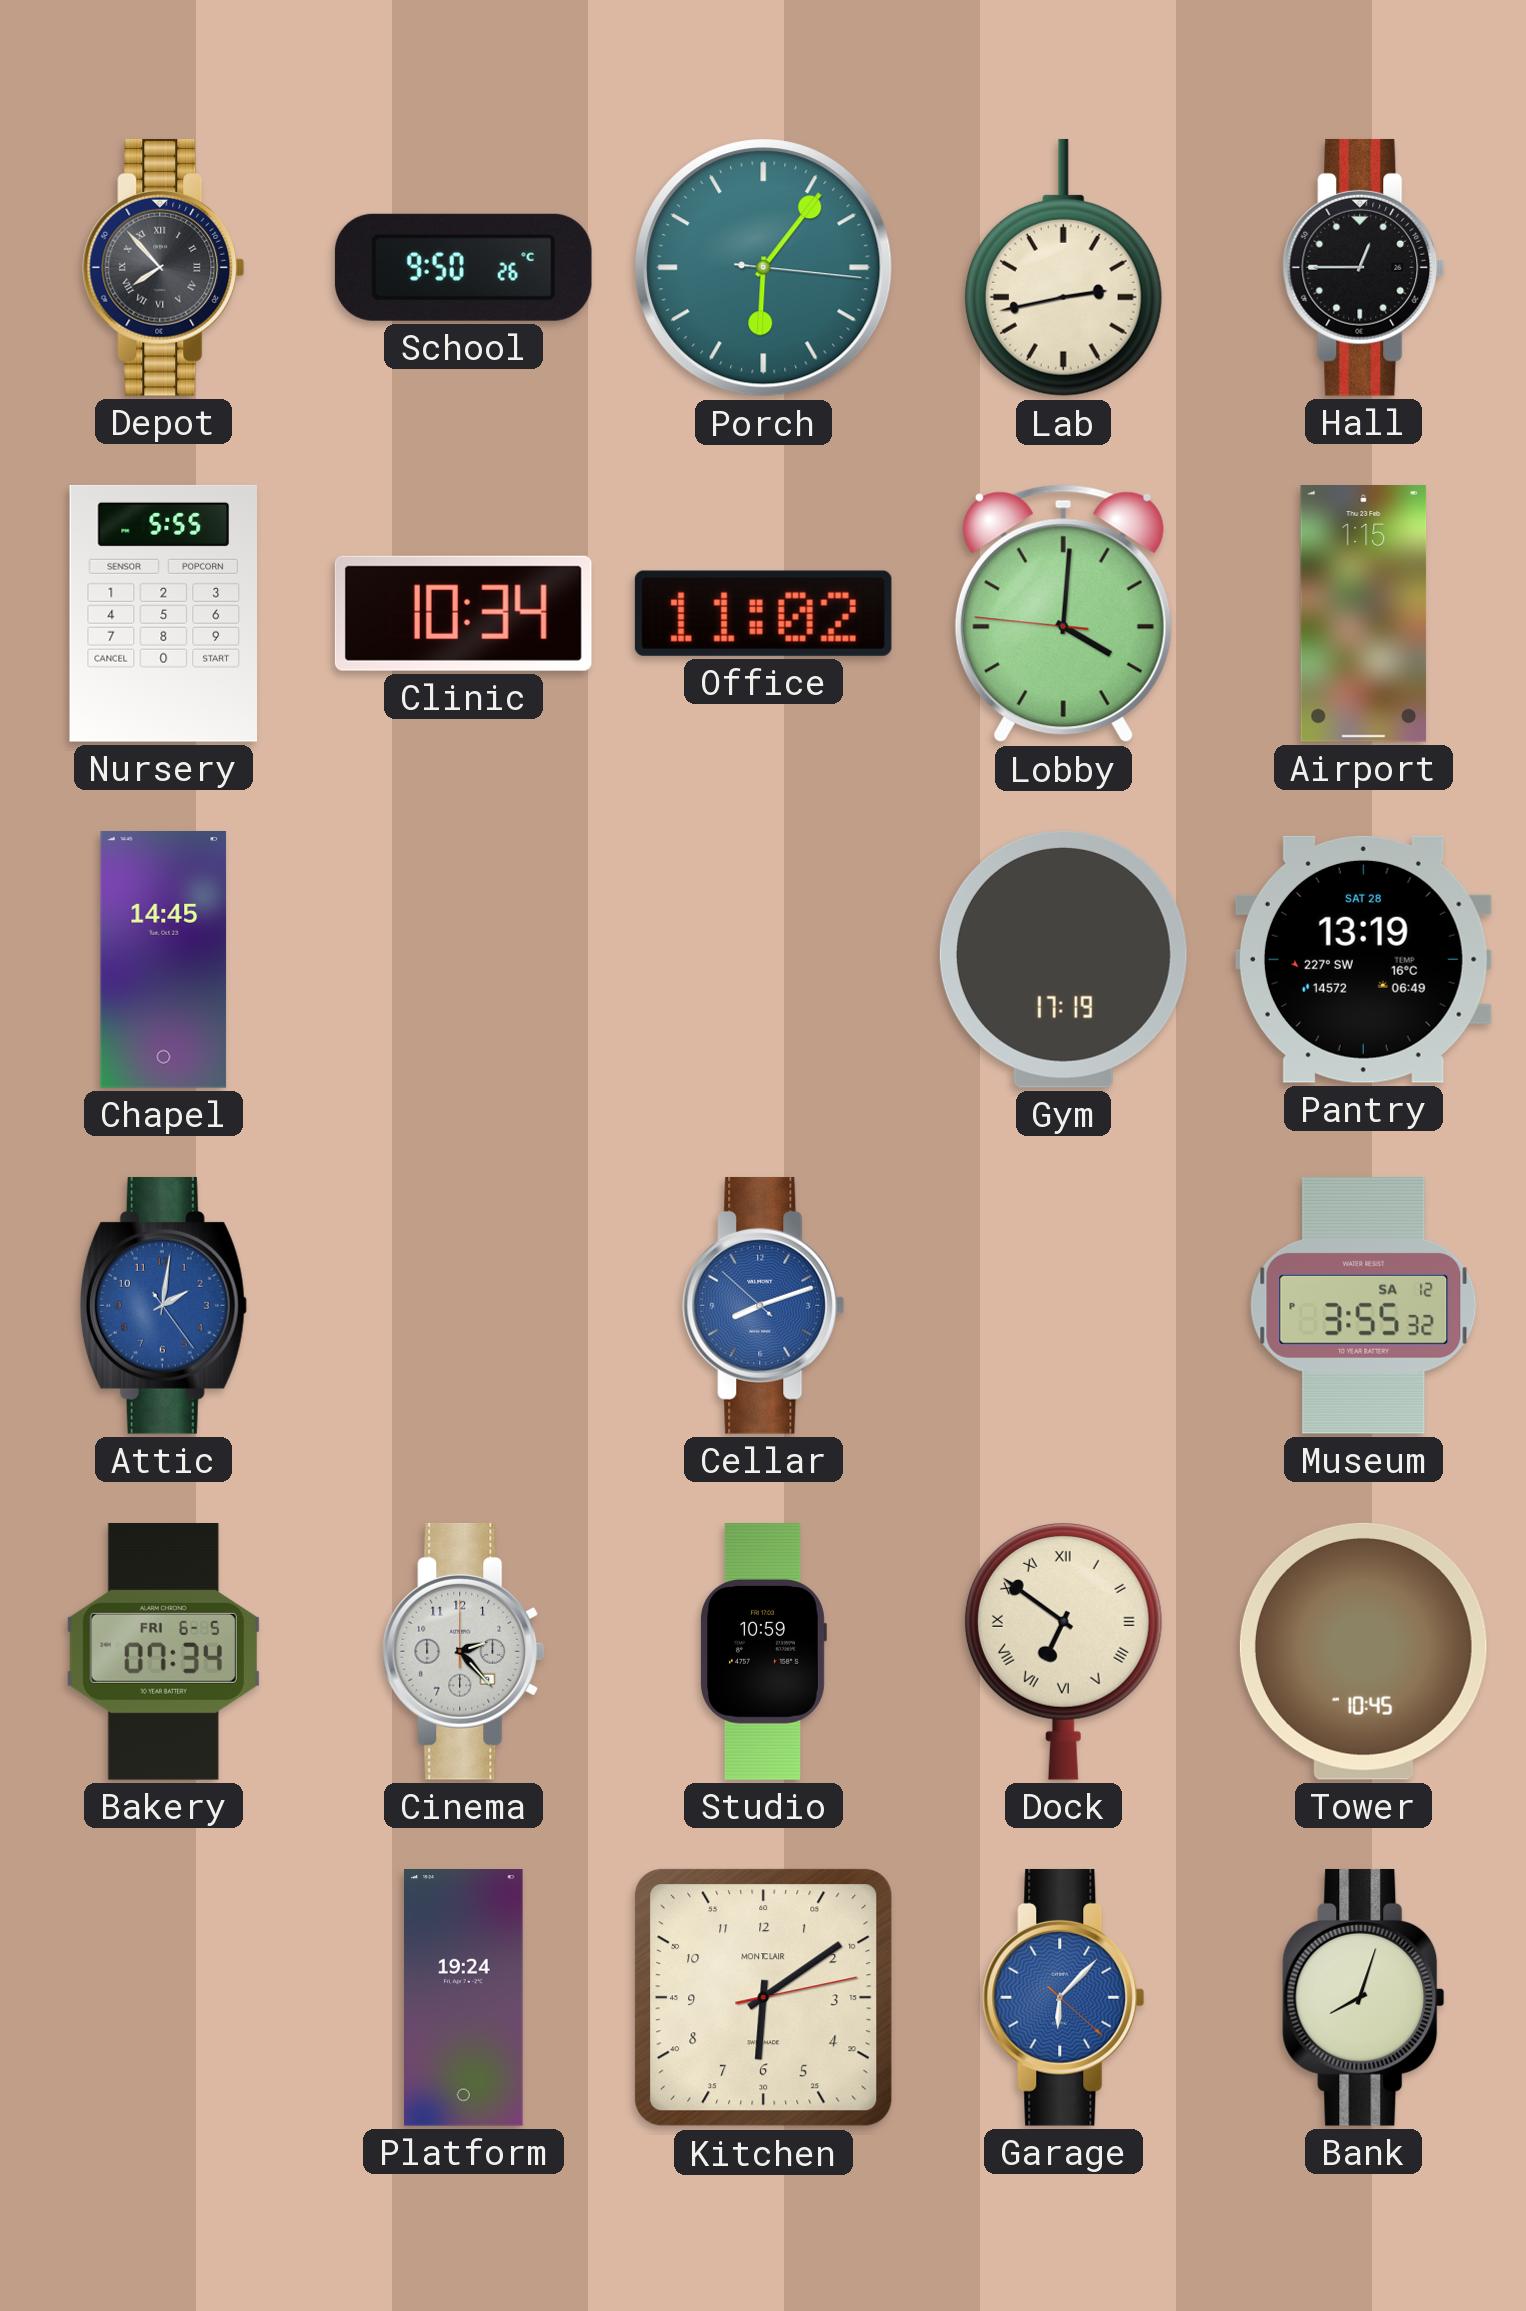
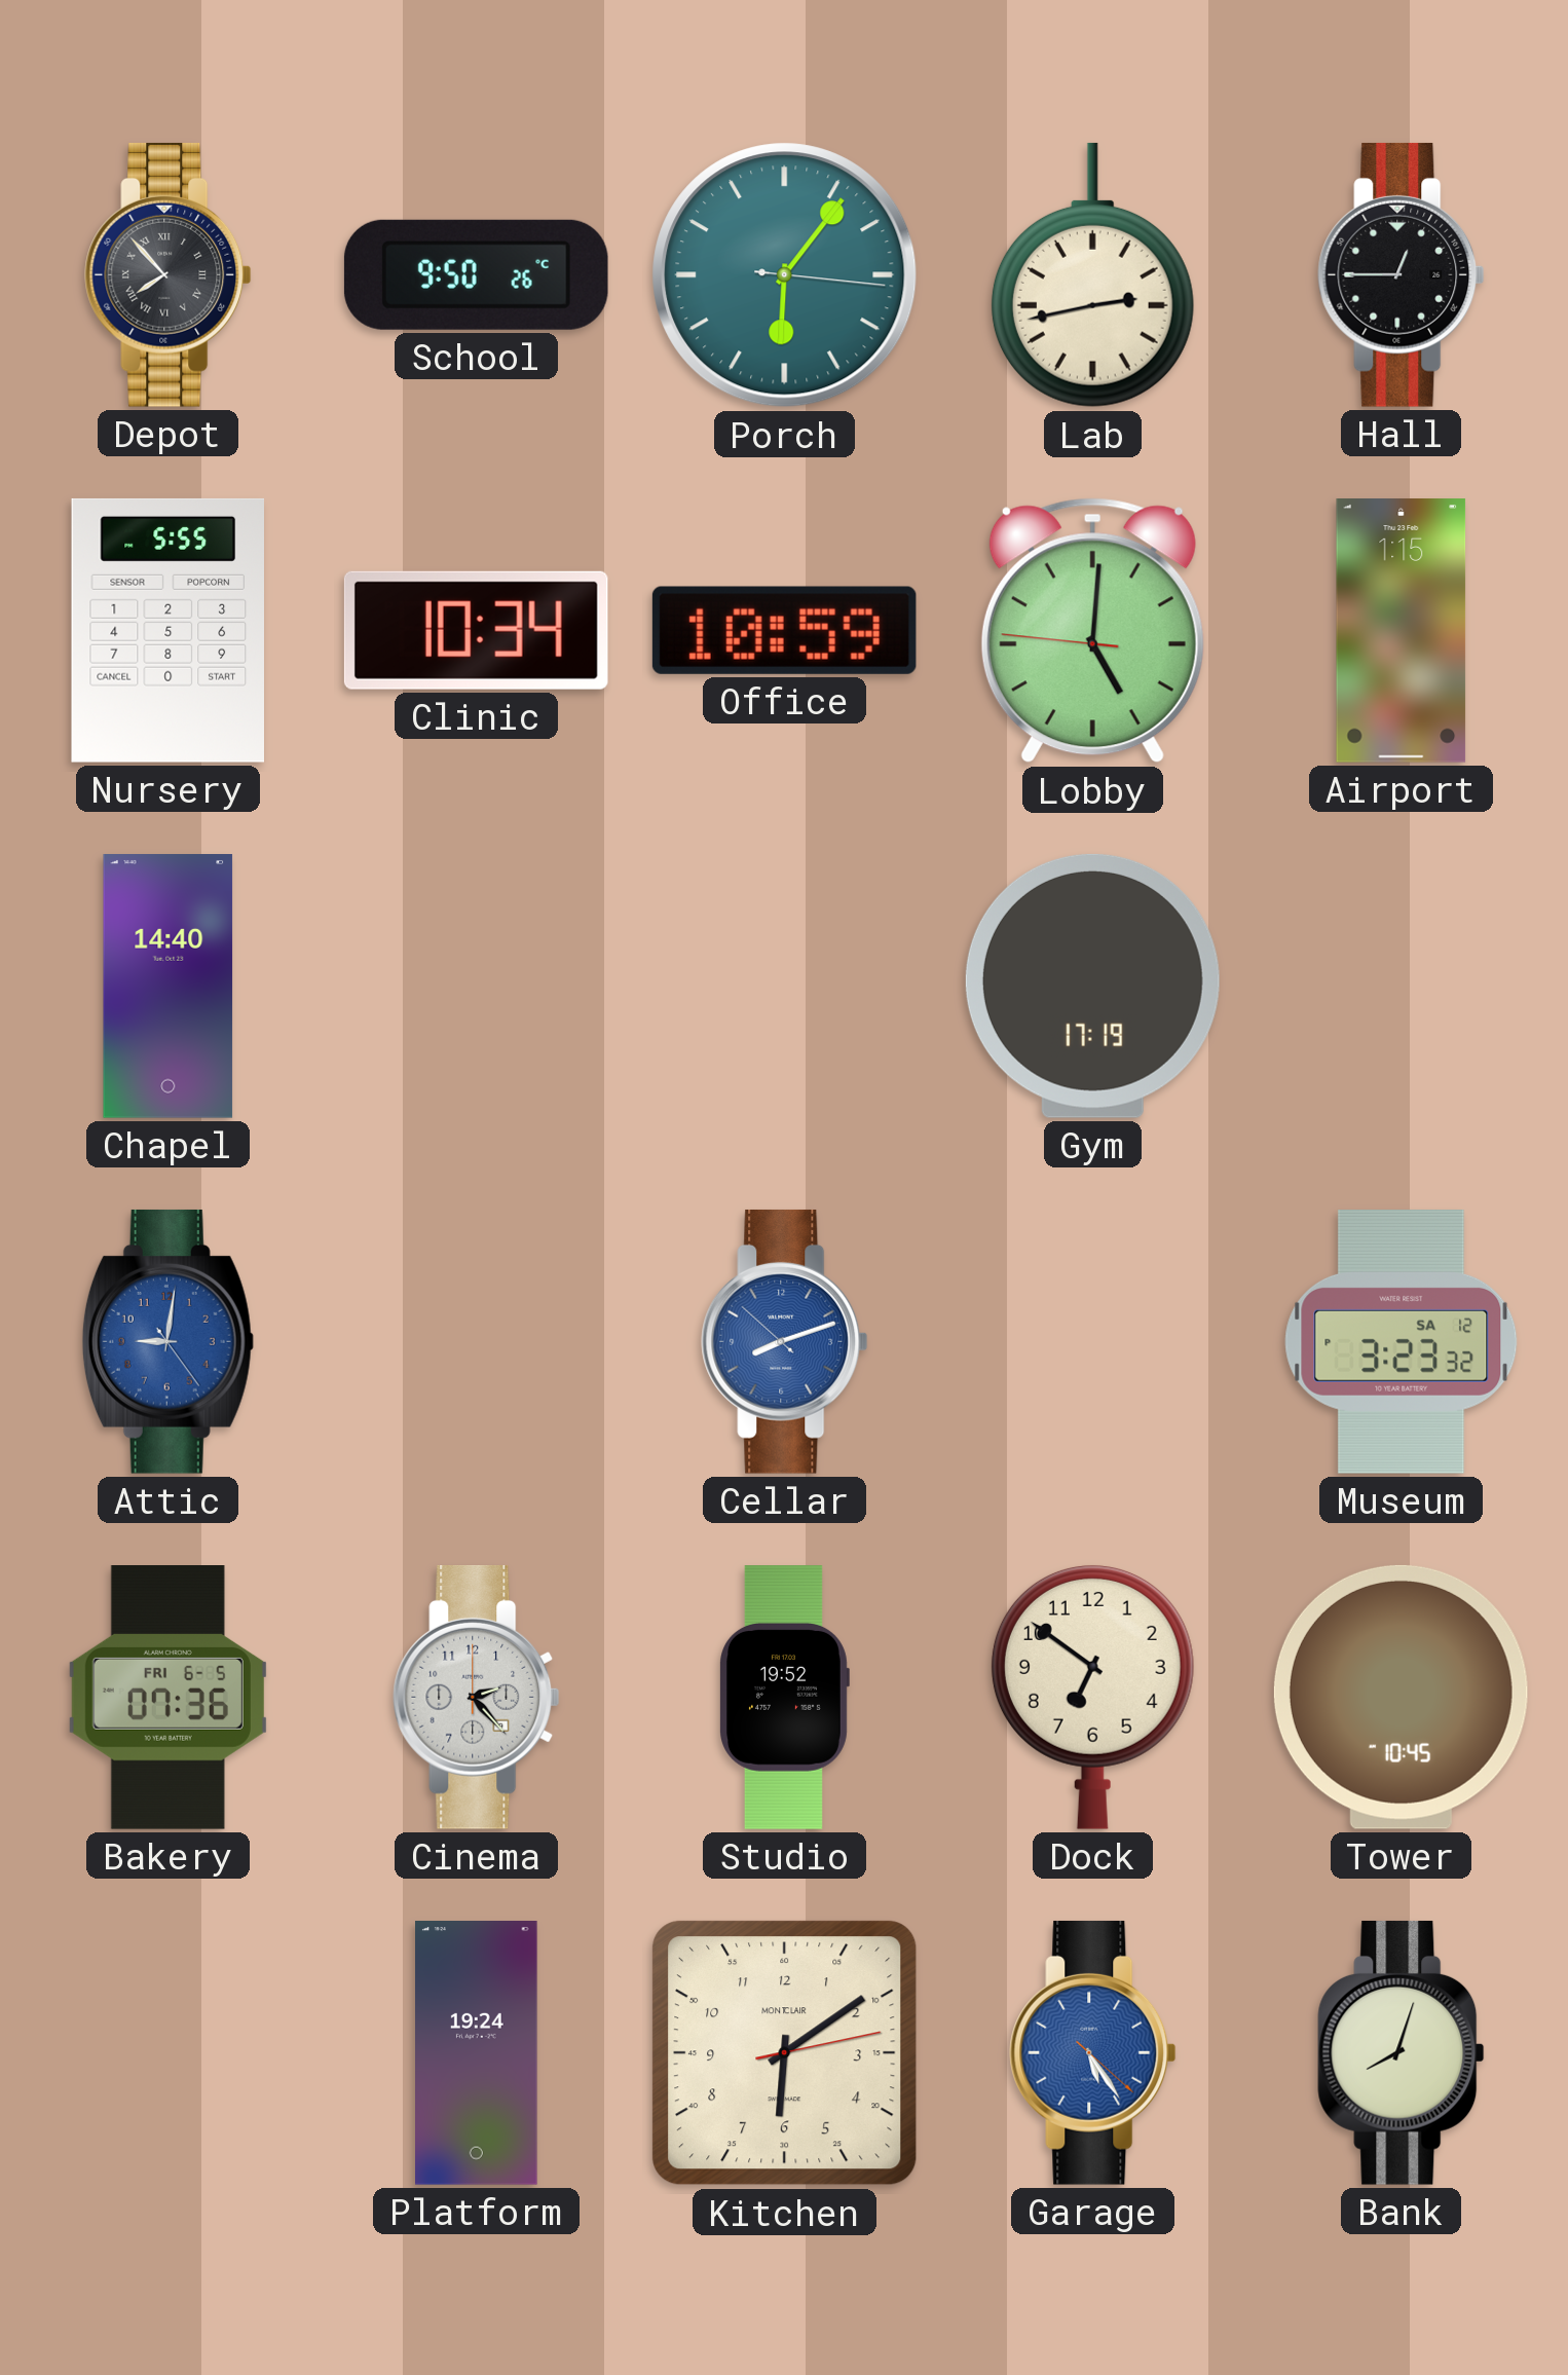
Office: 11:02 -> 10:59
Lobby: 4:00 -> 5:00
Chapel: 14:45 -> 14:40
Pantry: 13:19 -> none
Attic: 2:01 -> 9:01
Museum: 3:55 -> 3:23
Bakery: 07:34 -> 07:36
Studio: 10:59 -> 19:52
Dock numerals: Roman -> Arabic
Garage: 6:07 -> 5:24
